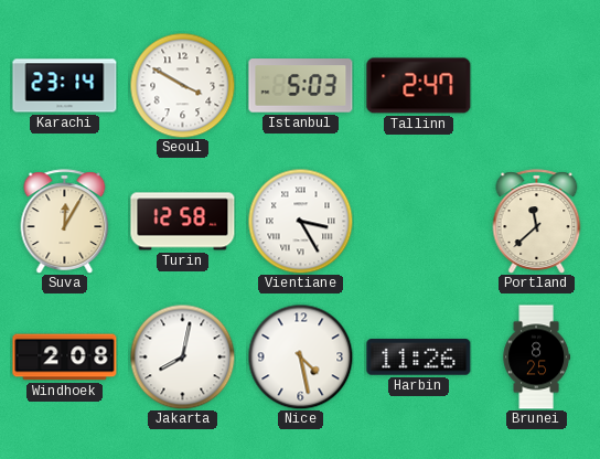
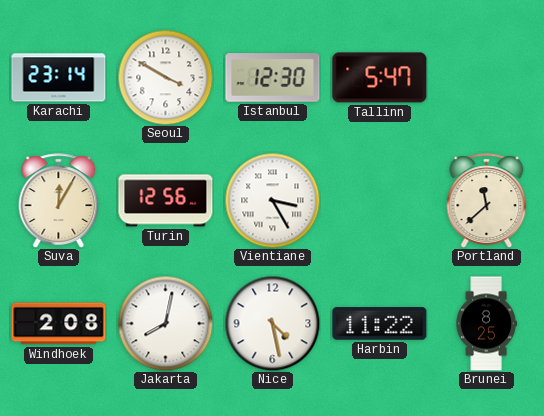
Istanbul: 5:03 -> 12:30
Tallinn: 2:47 -> 5:47
Turin: 12:58 -> 12:56
Harbin: 11:26 -> 11:22
